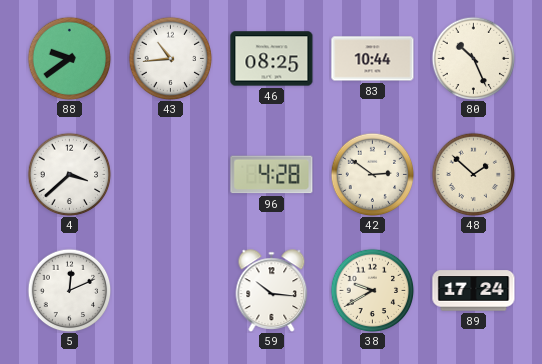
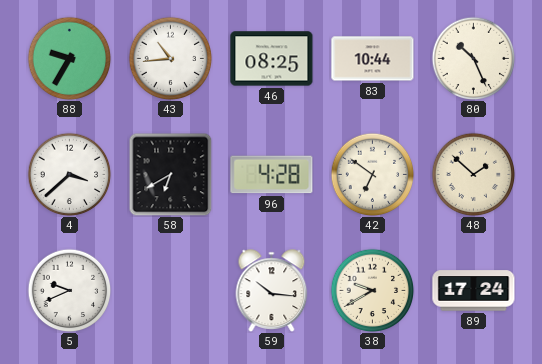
88: 9:39 -> 9:35
58: none -> 6:40
42: 2:51 -> 6:51
5: 12:11 -> 9:41
